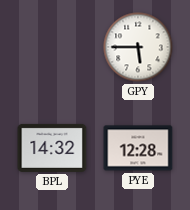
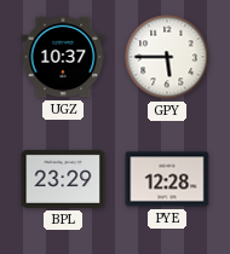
UGZ: none -> 10:37
BPL: 14:32 -> 23:29
